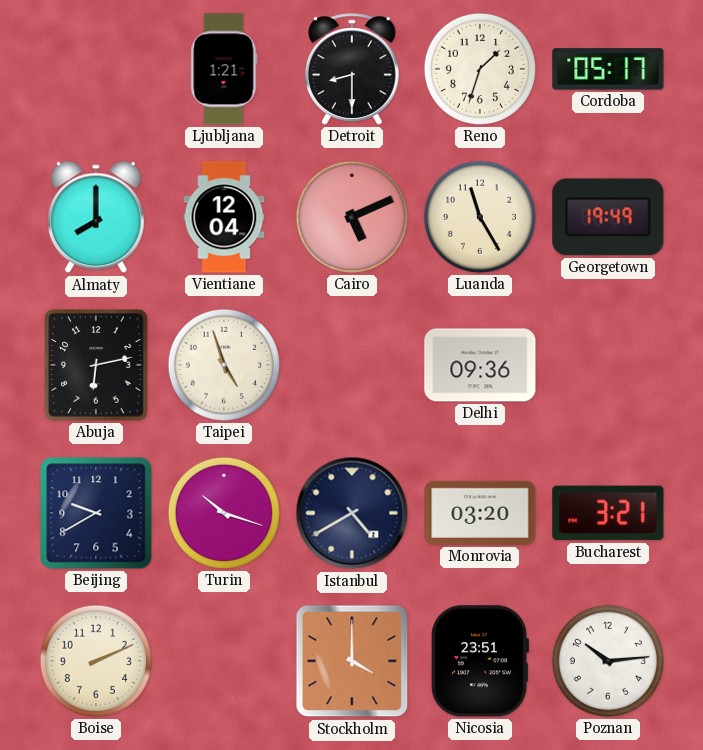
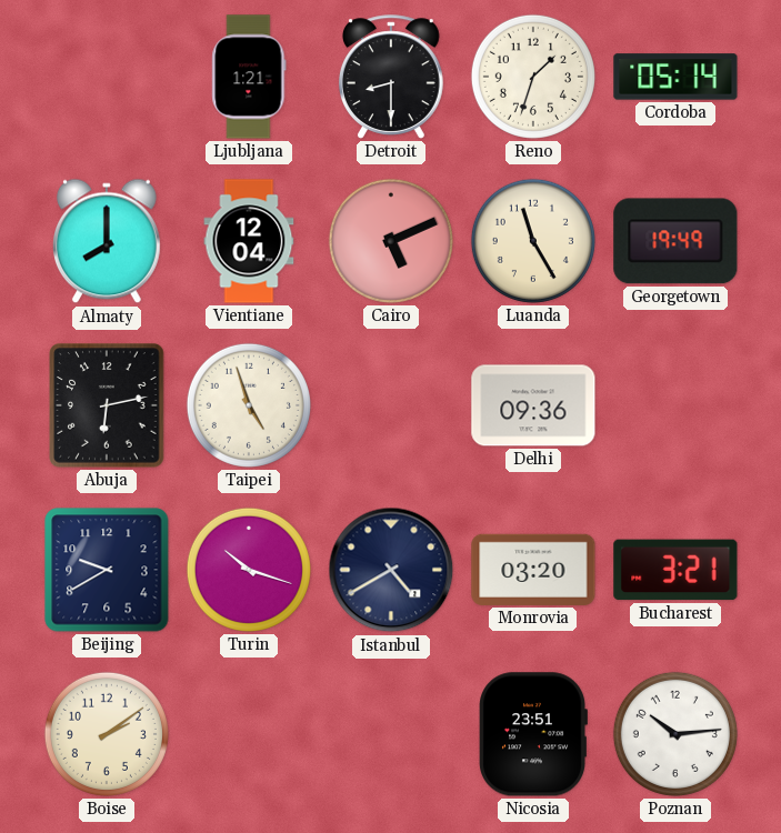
Cordoba: 05:17 -> 05:14
Boise: 2:11 -> 2:09
Stockholm: 4:00 -> none
